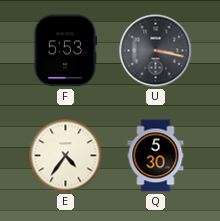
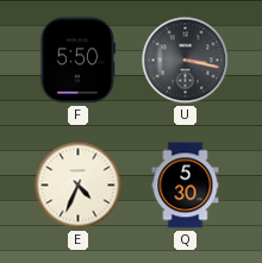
F: 5:53 -> 5:50
E: 4:36 -> 4:34
